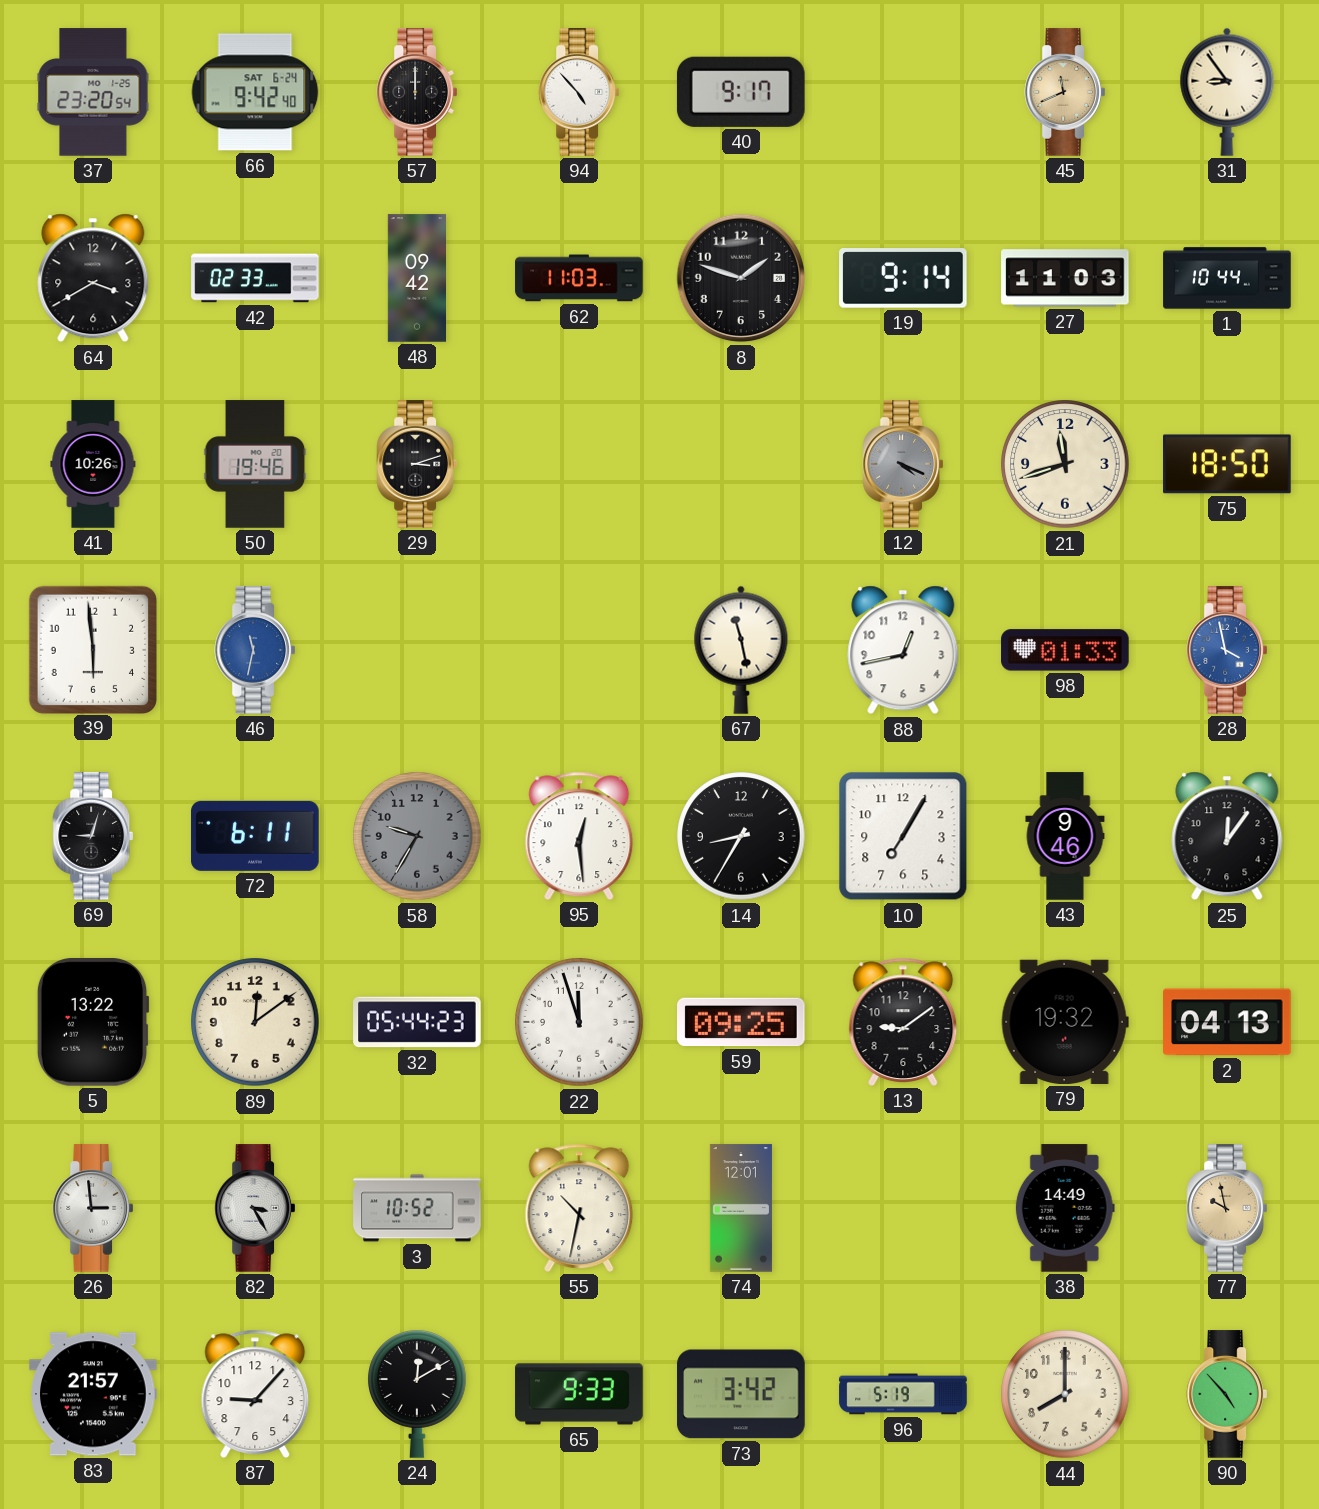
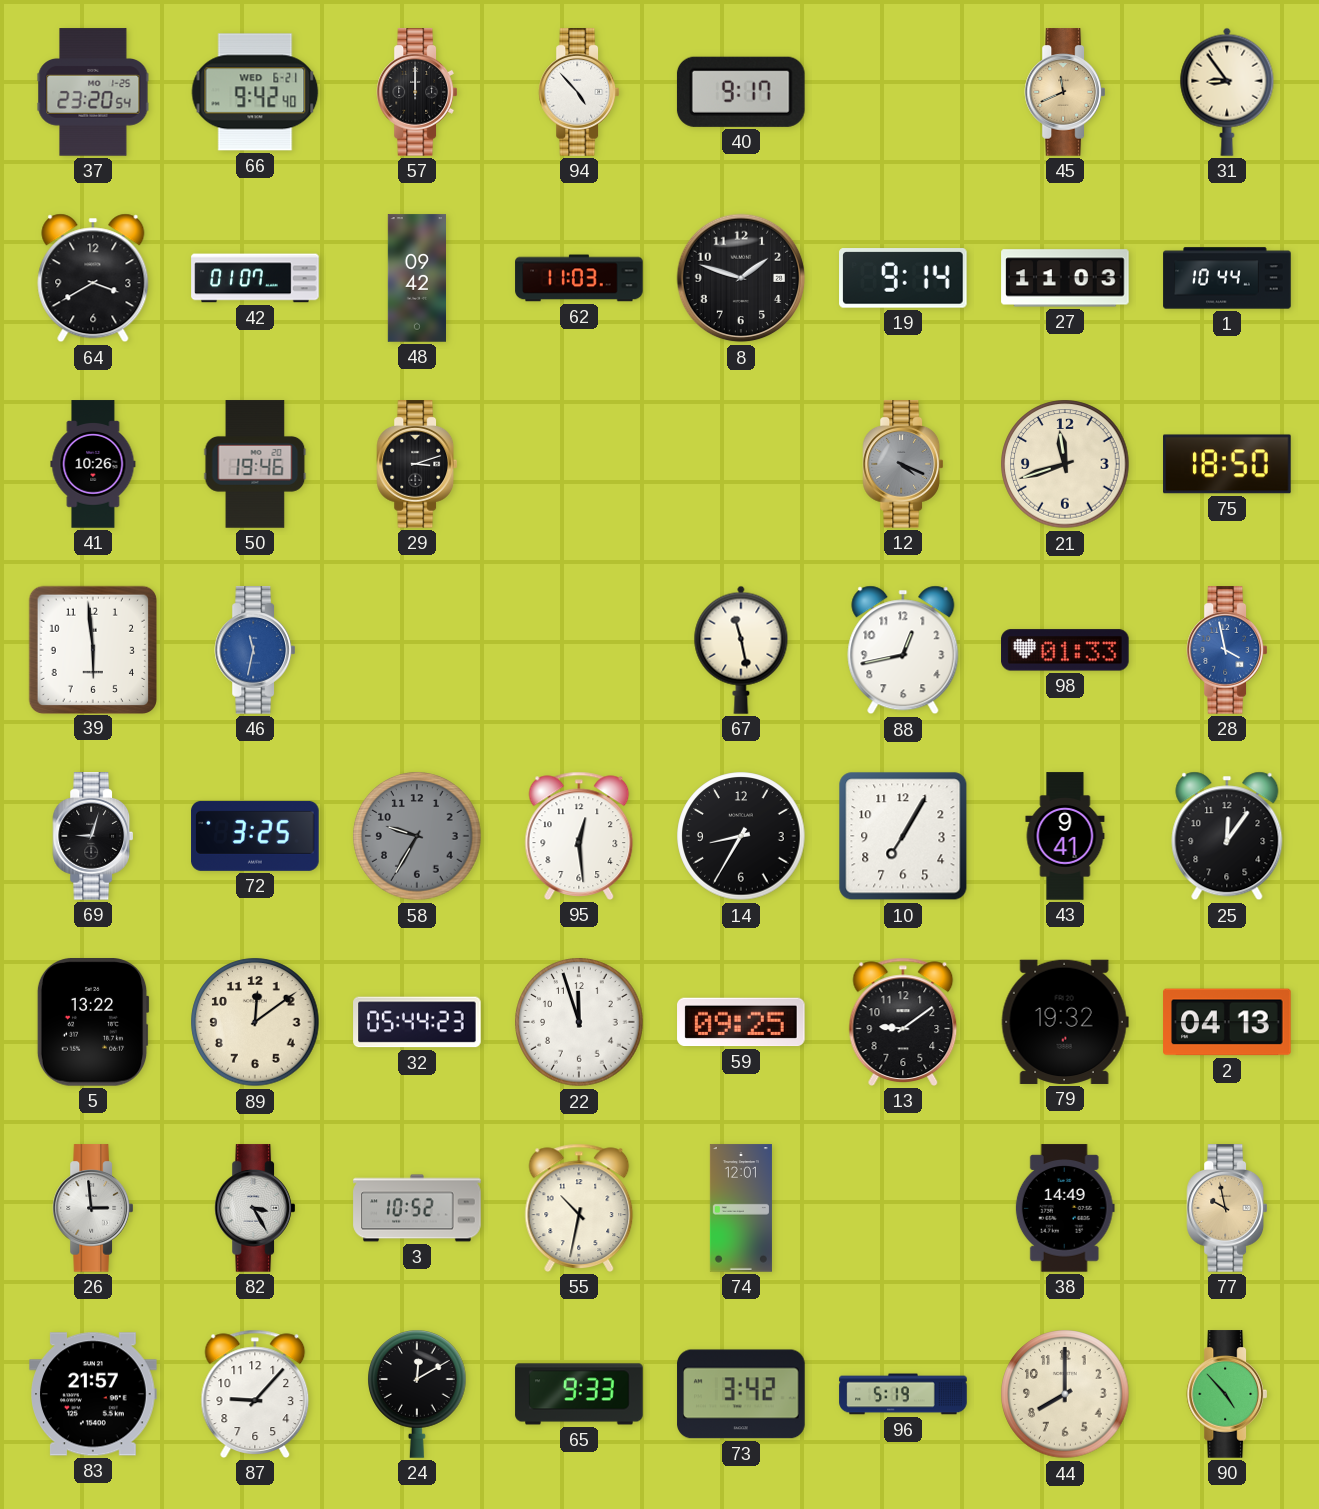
66 date: SAT 6-24 -> WED 6-21
42: 02:33 -> 01:07
72: 6:11 -> 3:25
43: 9:46 -> 9:41
